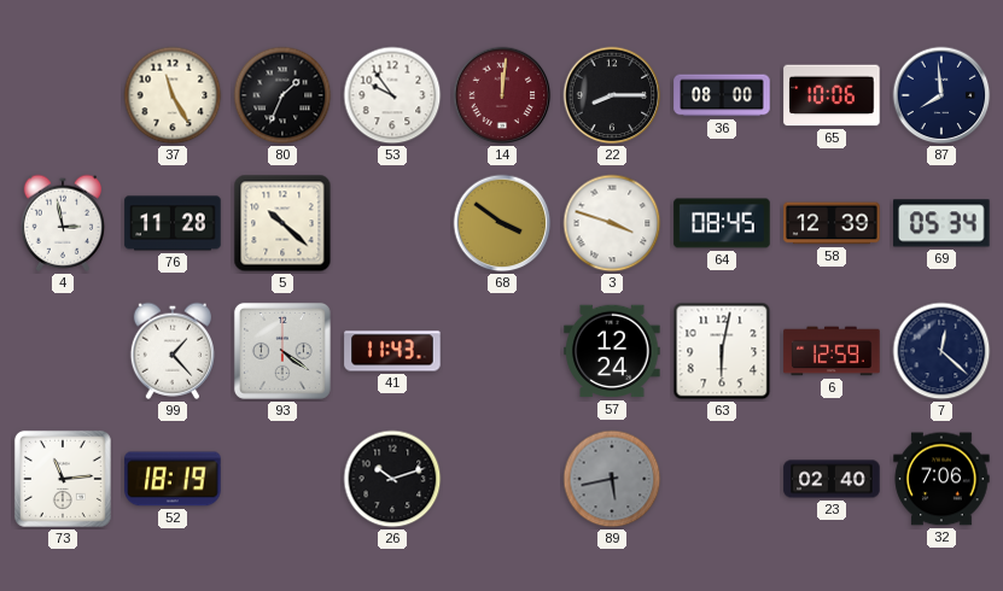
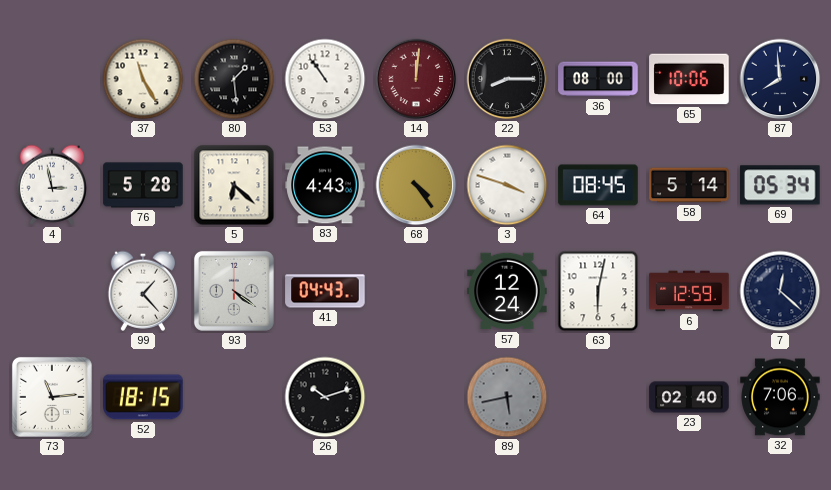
80: 1:34 -> 1:29
53: 9:54 -> 10:54
76: 11:28 -> 5:28
5: 10:22 -> 6:22
83: none -> 4:43
68: 3:51 -> 4:24
58: 12:39 -> 5:14
41: 11:43 -> 04:43
52: 18:19 -> 18:15
